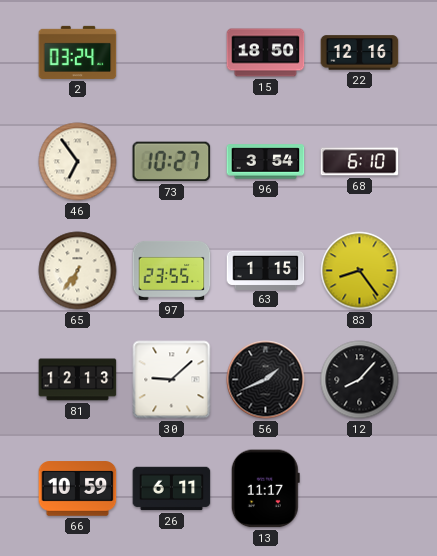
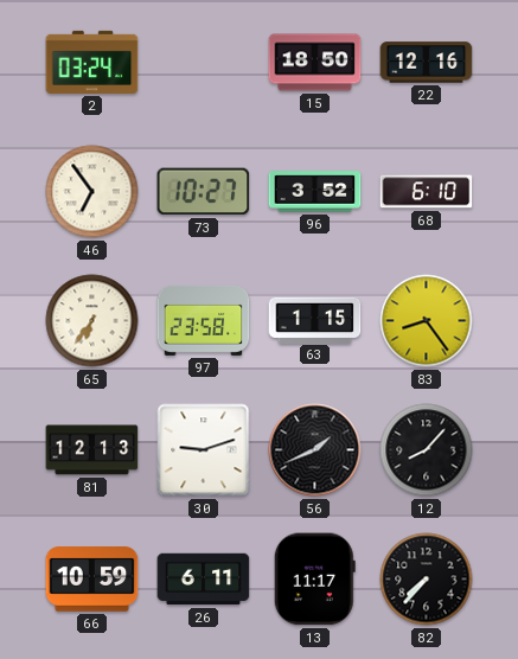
96: 3:54 -> 3:52
97: 23:55 -> 23:58
30: 9:08 -> 9:12
82: none -> 7:37
